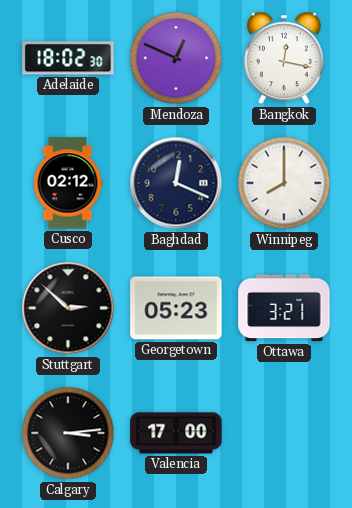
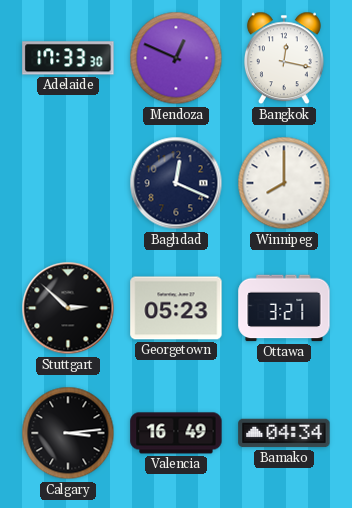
Adelaide: 18:02 -> 17:33
Cusco: 02:12 -> none
Valencia: 17:00 -> 16:49
Bamako: none -> 04:34
